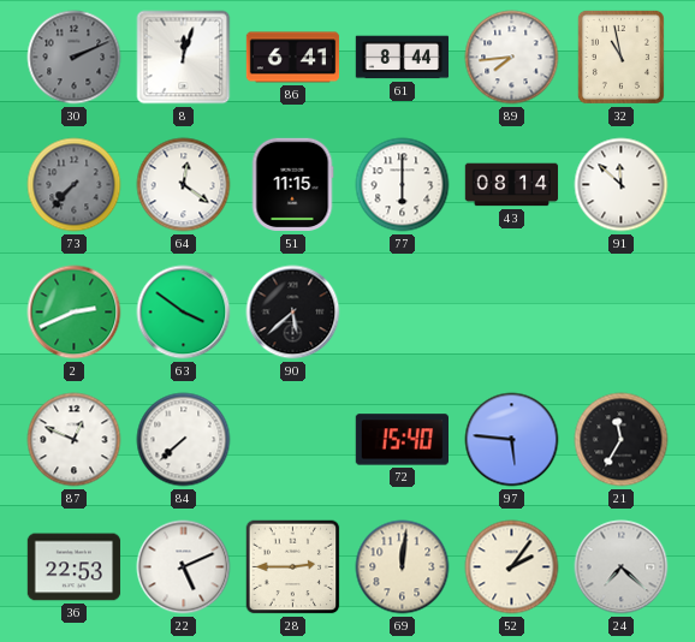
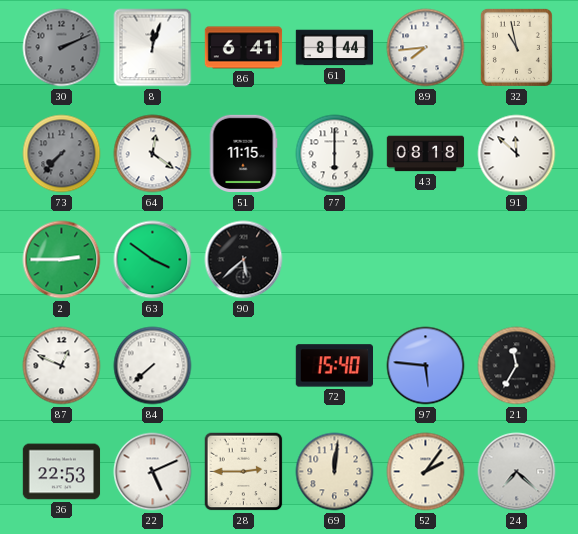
43: 08:14 -> 08:18
2: 2:41 -> 2:45
